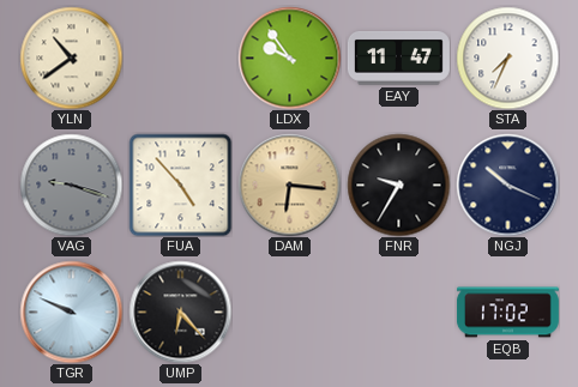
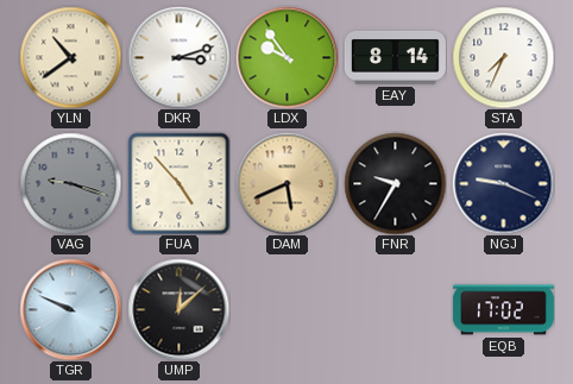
DKR: none -> 3:12
EAY: 11:47 -> 8:14
DAM: 6:16 -> 5:41
NGJ: 10:19 -> 9:19
UMP: 6:23 -> 12:08
